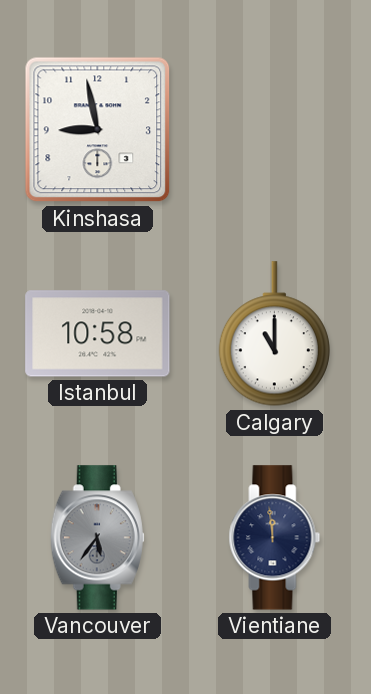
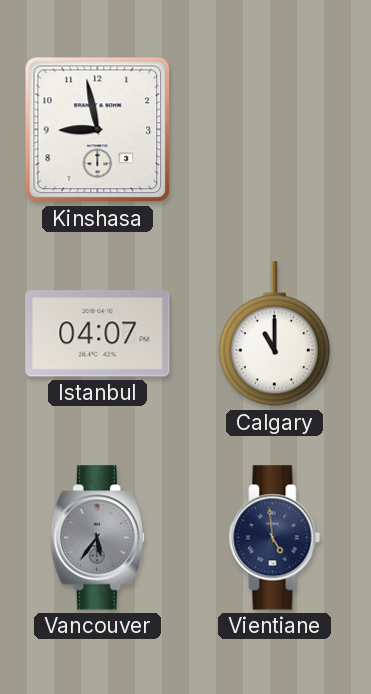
Istanbul: 10:58 -> 04:07
Vientiane: 11:59 -> 4:59
